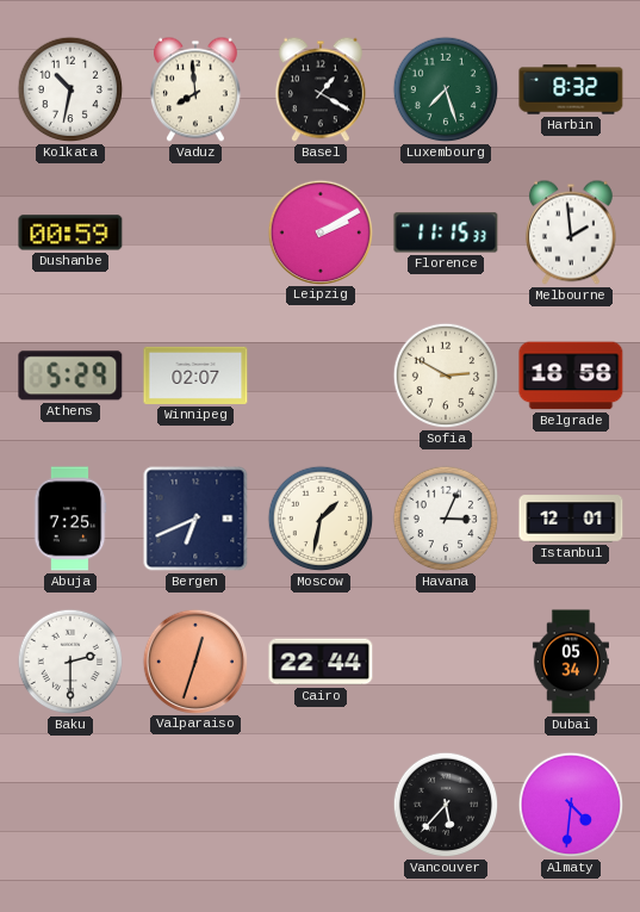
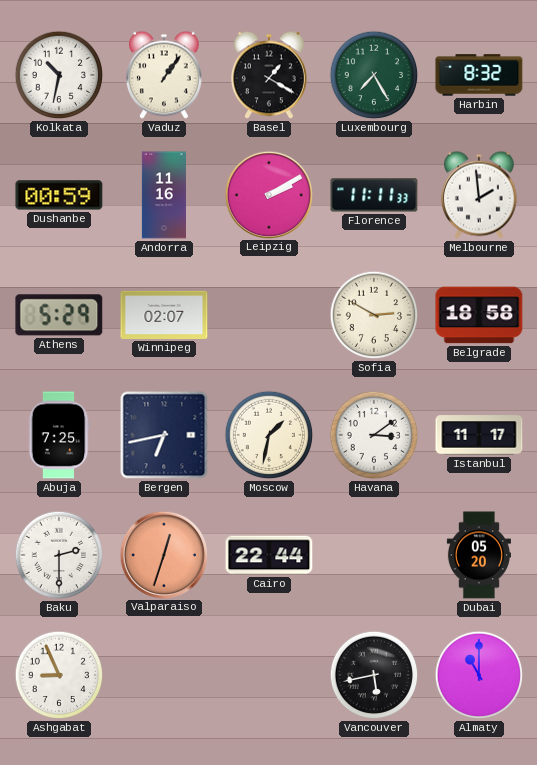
Vaduz: 7:59 -> 1:06
Luxembourg: 7:27 -> 7:25
Andorra: none -> 11:16
Florence: 11:15 -> 11:11
Bergen: 6:41 -> 6:43
Havana: 3:04 -> 3:09
Istanbul: 12:01 -> 11:17
Dubai: 05:34 -> 05:20
Ashgabat: none -> 8:56
Vancouver: 5:37 -> 5:43
Almaty: 4:31 -> 11:00
